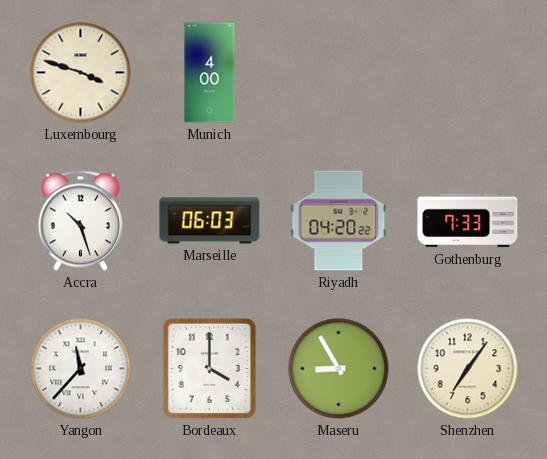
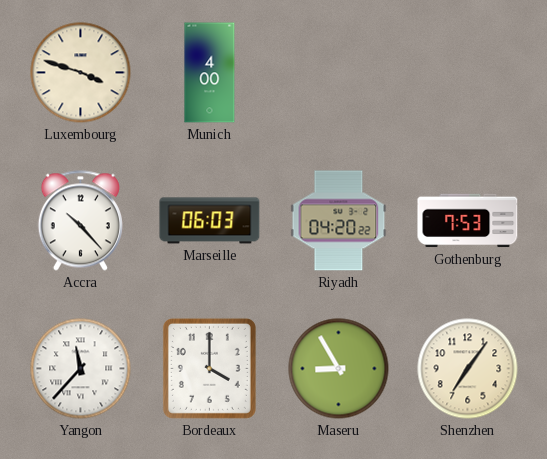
Accra: 10:27 -> 10:23
Gothenburg: 7:33 -> 7:53
